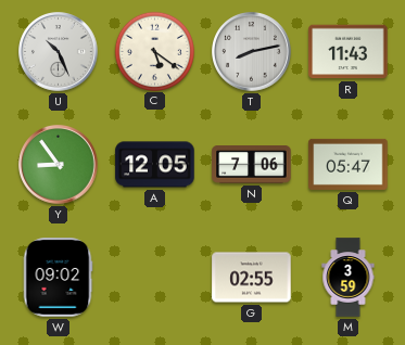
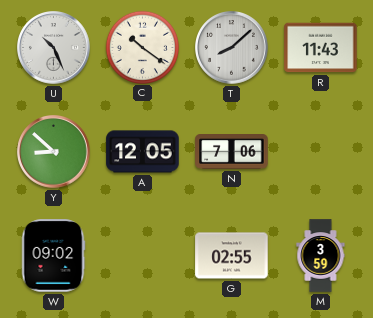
C: 5:21 -> 10:21
T: 8:13 -> 8:08
Y: 8:54 -> 8:52
Q: 05:47 -> none
